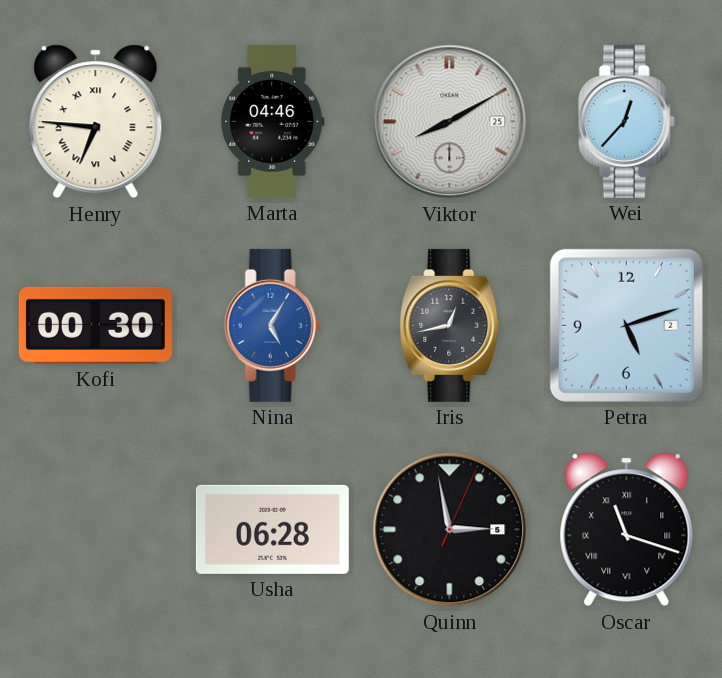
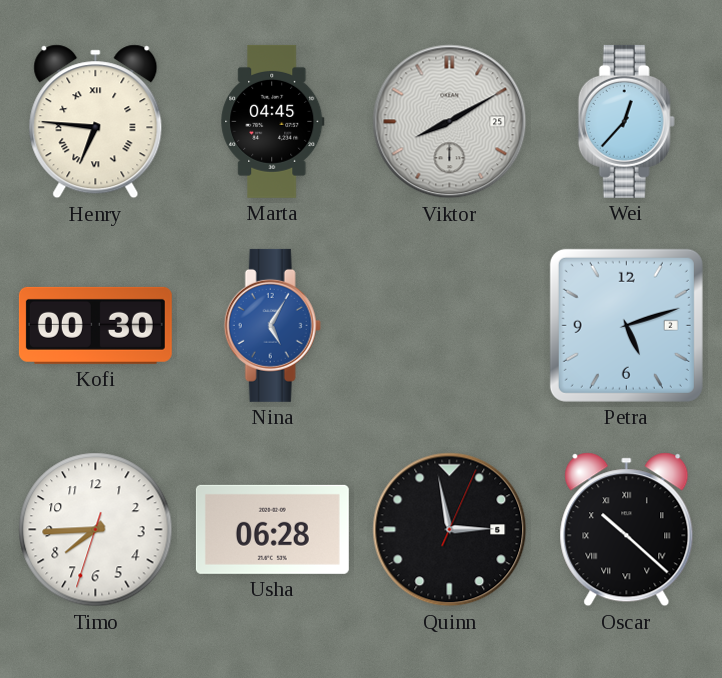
Marta: 04:46 -> 04:45
Iris: 12:43 -> none
Timo: none -> 7:44
Oscar: 11:18 -> 10:22
